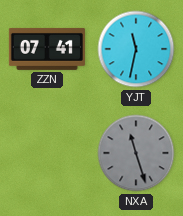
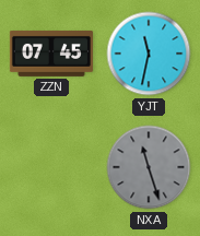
ZZN: 07:41 -> 07:45
